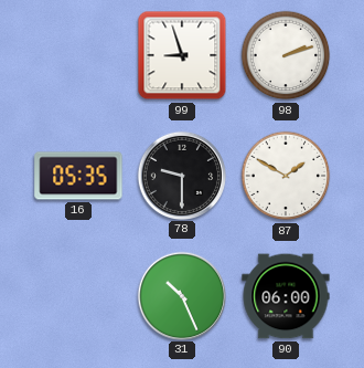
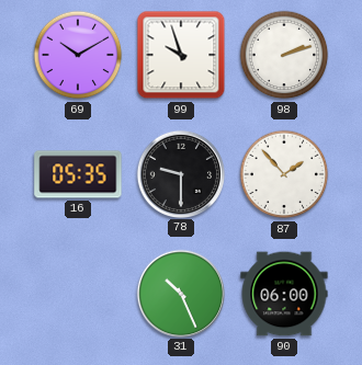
69: none -> 10:10
99: 8:57 -> 9:57
87: 1:50 -> 1:53
